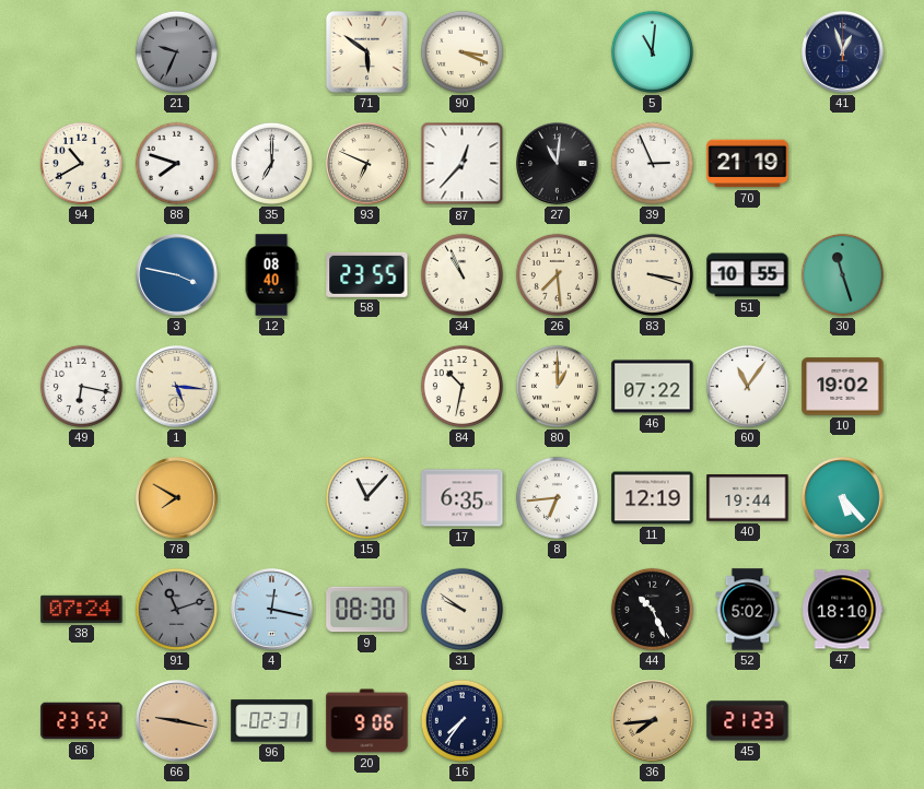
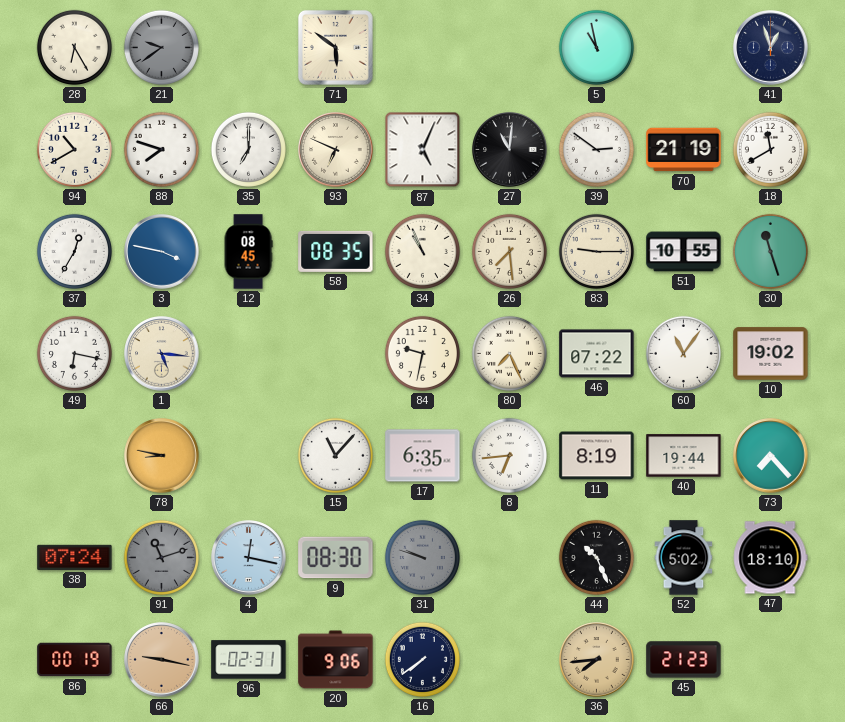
28: none -> 6:25
21: 9:34 -> 9:39
90: 3:19 -> none
5: 11:01 -> 10:58
87: 12:37 -> 5:04
39: 2:56 -> 2:51
18: none -> 11:40
37: none -> 12:35
12: 08:40 -> 08:45
58: 23:55 -> 08:35
83: 3:18 -> 9:15
84: 10:32 -> 9:32
80: 1:00 -> 7:26
78: 7:50 -> 8:47
11: 12:19 -> 8:19
73: 5:23 -> 7:23
31: 9:51 -> 9:48
31 dial: cream -> grey
86: 23:52 -> 00:19
16: 7:36 -> 7:39
